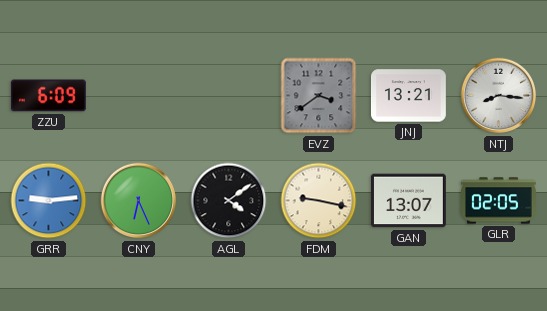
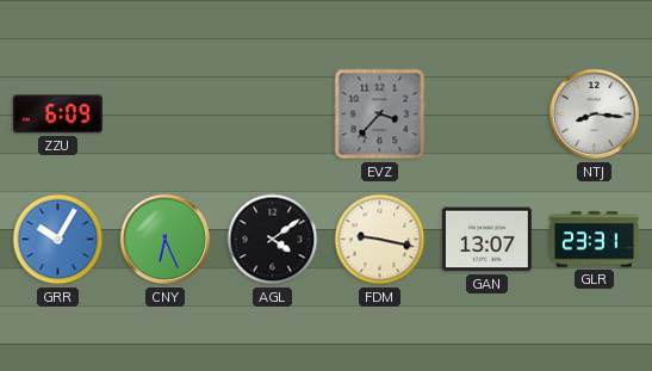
EVZ: 3:39 -> 3:37
JNJ: 13:21 -> none
GRR: 9:14 -> 10:05
GLR: 02:05 -> 23:31
